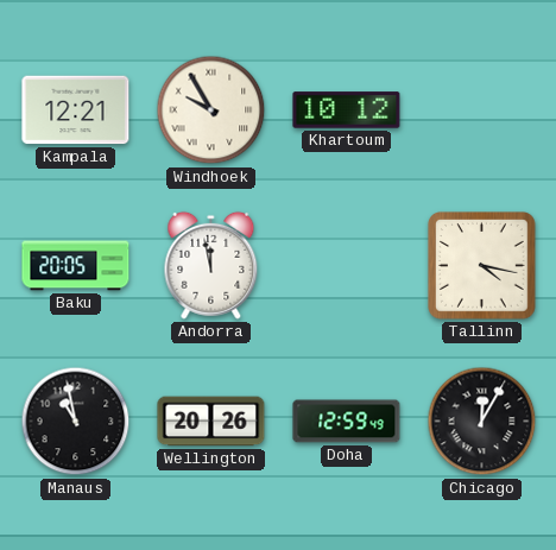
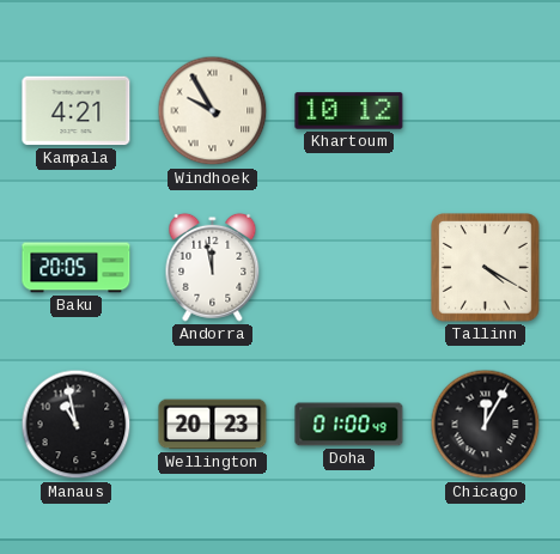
Kampala: 12:21 -> 4:21
Tallinn: 4:17 -> 4:20
Wellington: 20:26 -> 20:23
Doha: 12:59 -> 01:00
